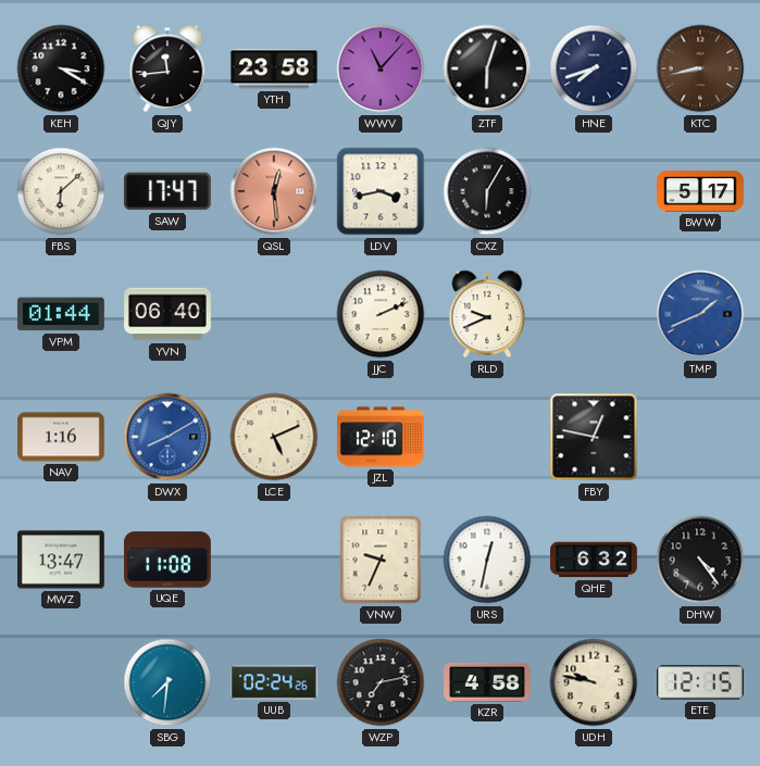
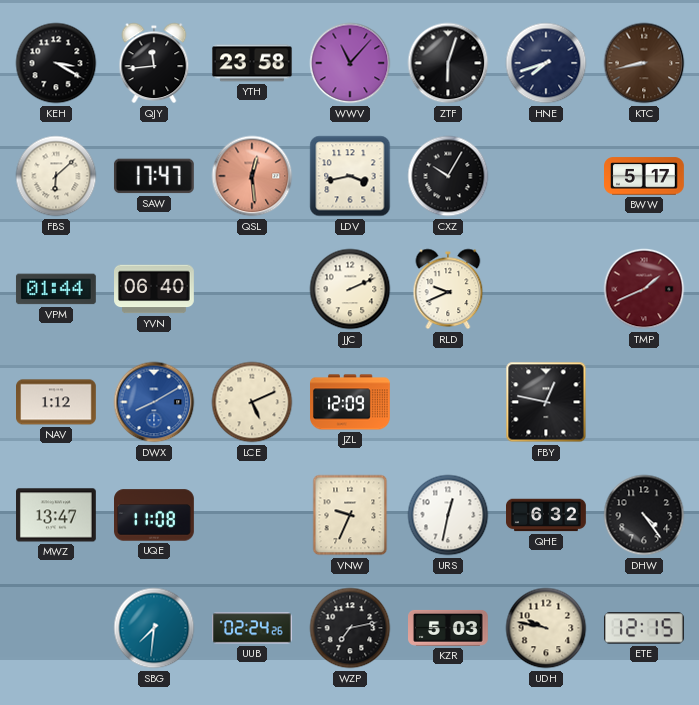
CXZ: 6:05 -> 10:05
TMP dial: blue -> burgundy
NAV: 1:16 -> 1:12
JZL: 12:10 -> 12:09
KZR: 4:58 -> 5:03
